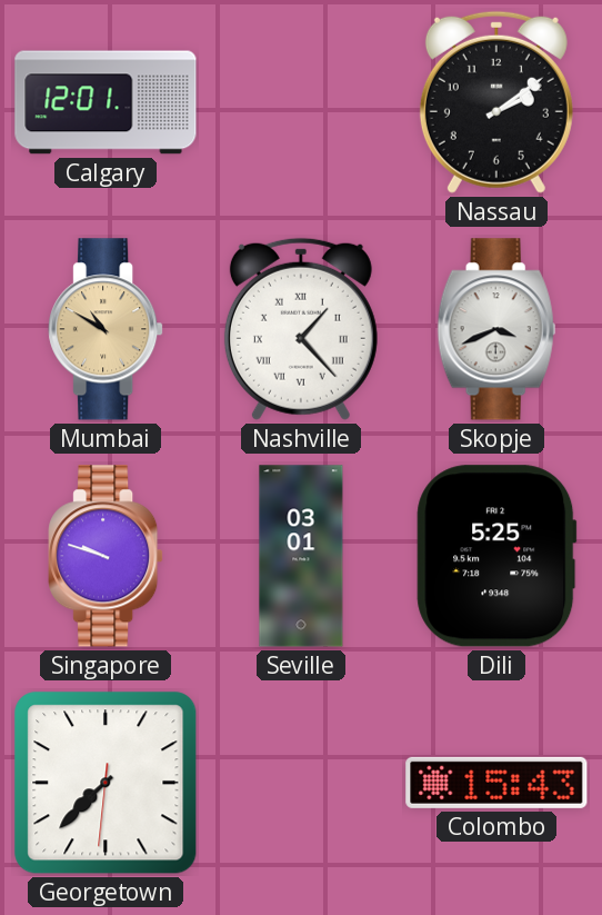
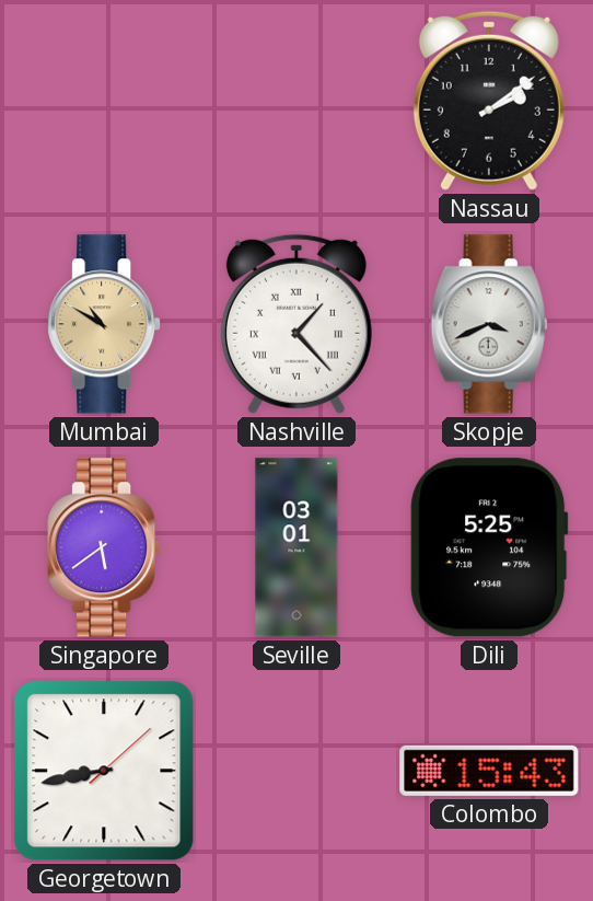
Calgary: 12:01 -> none
Singapore: 9:48 -> 5:39
Georgetown: 7:37 -> 8:43
